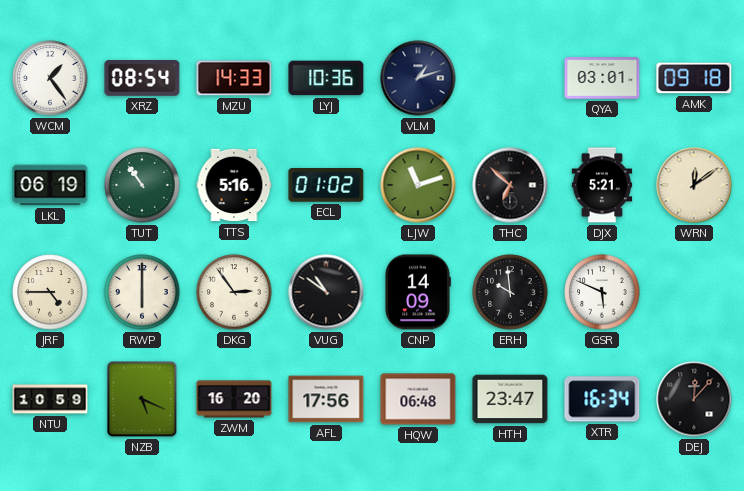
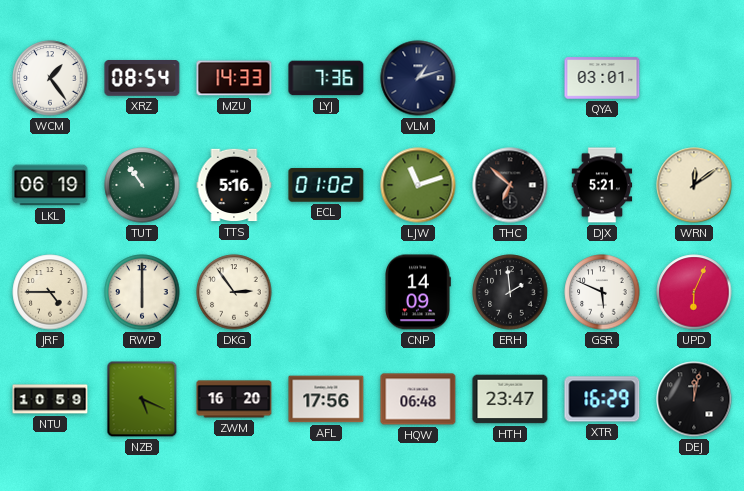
LYJ: 10:36 -> 7:36
AMK: 09:18 -> none
VUG: 10:51 -> none
ERH: 9:59 -> 1:59
UPD: none -> 6:04
XTR: 16:34 -> 16:29
DEJ: 12:07 -> 12:02
